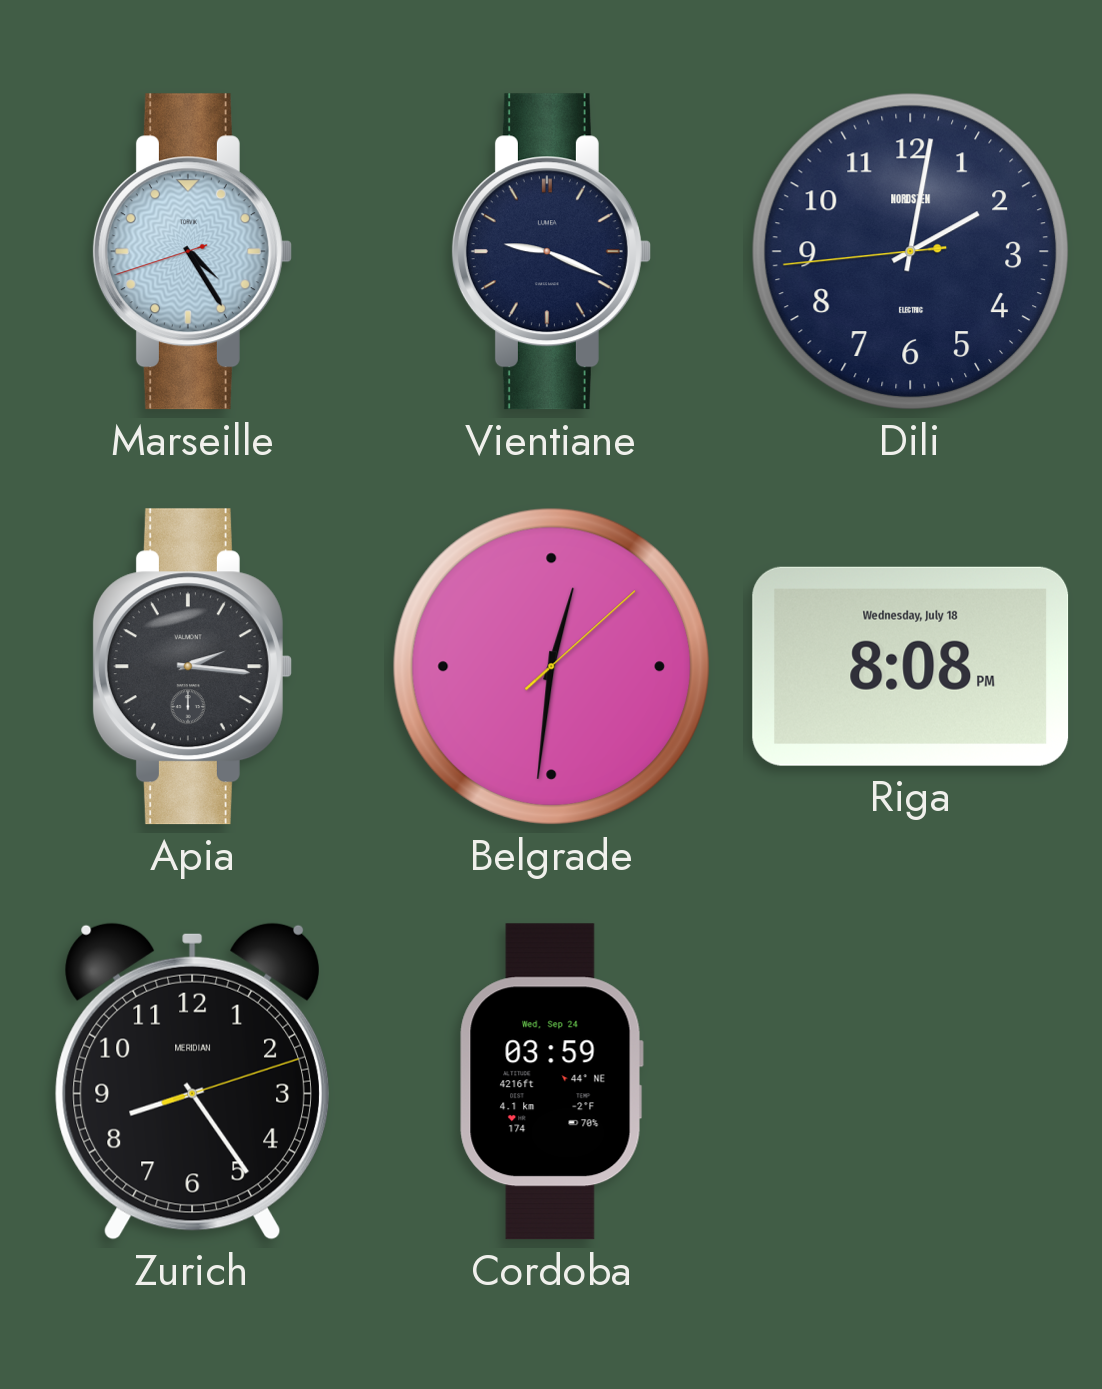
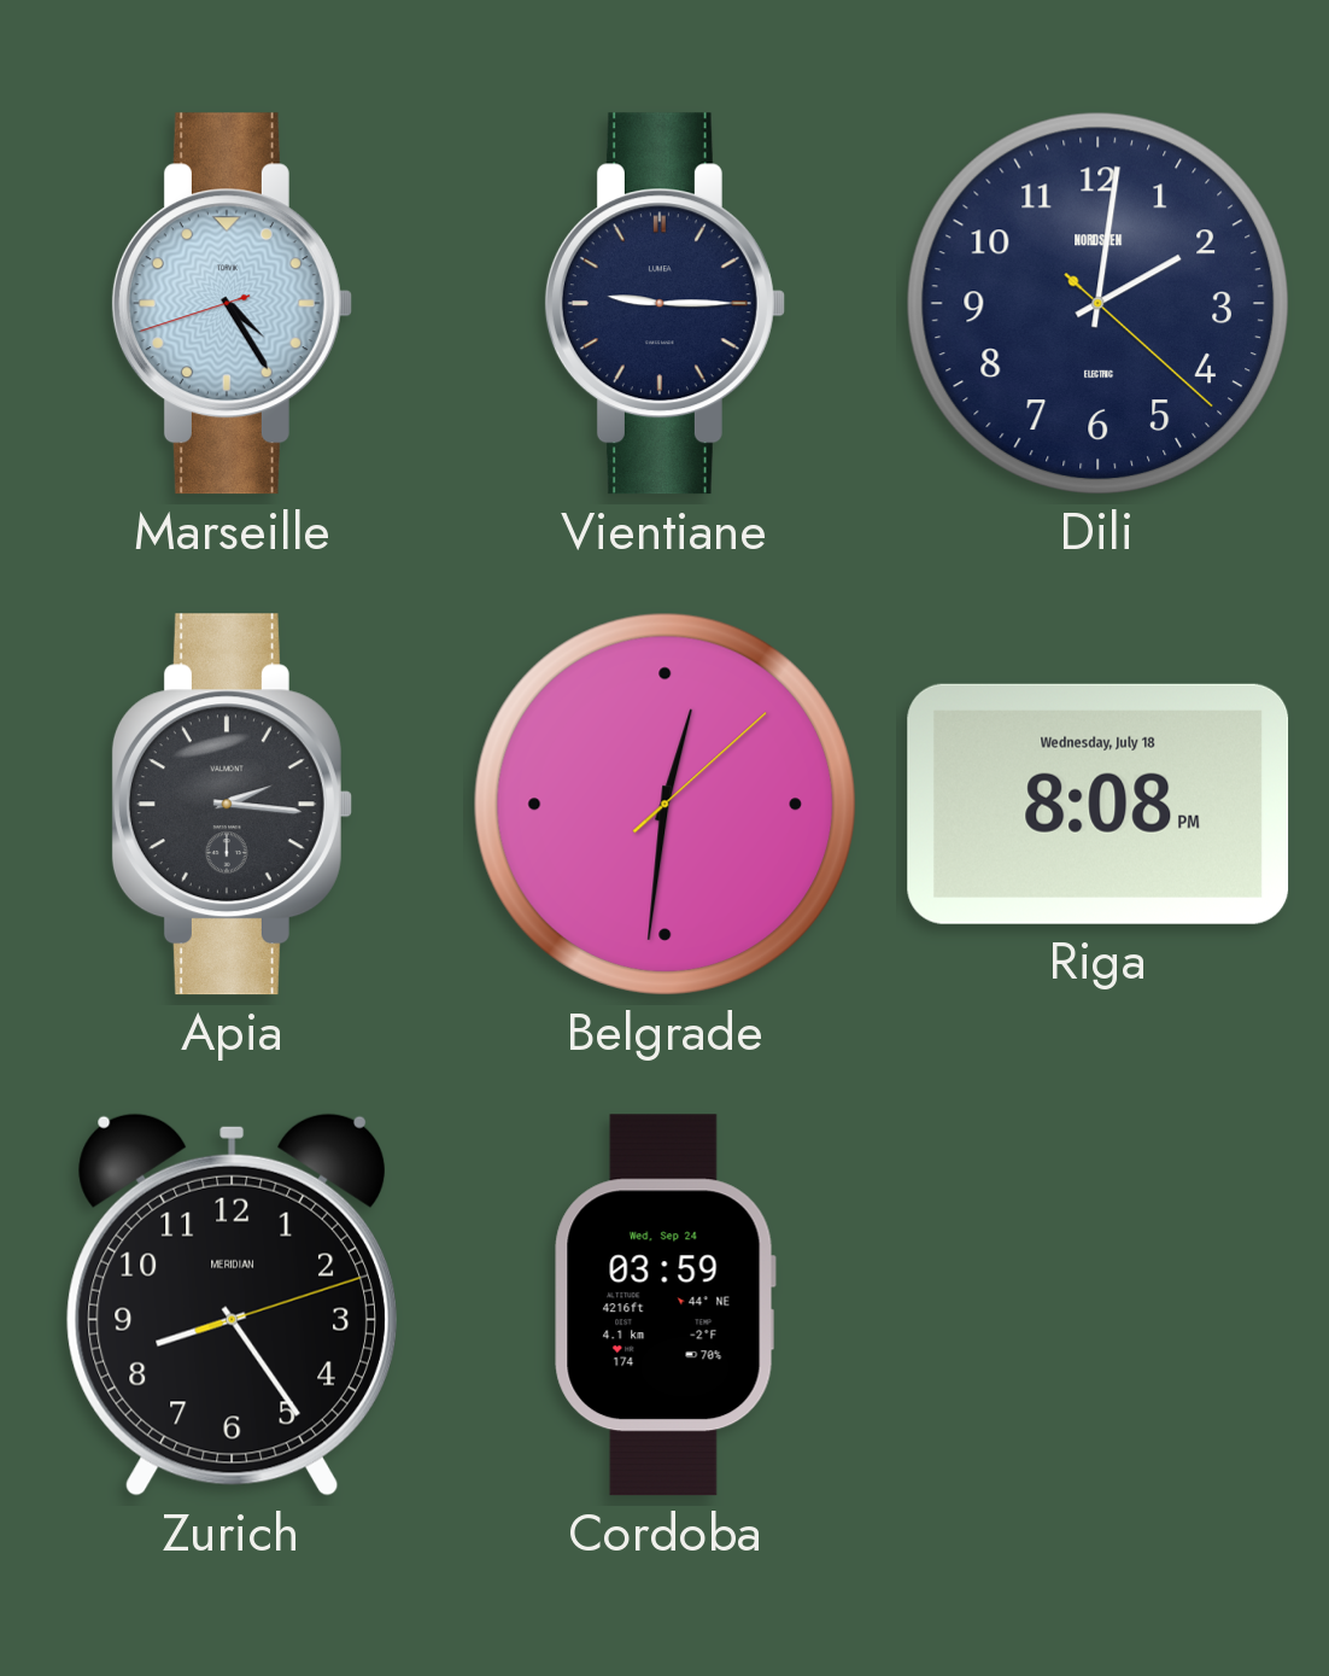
Vientiane: 9:19 -> 9:15
Dili: 2:01:44 -> 2:01:22
